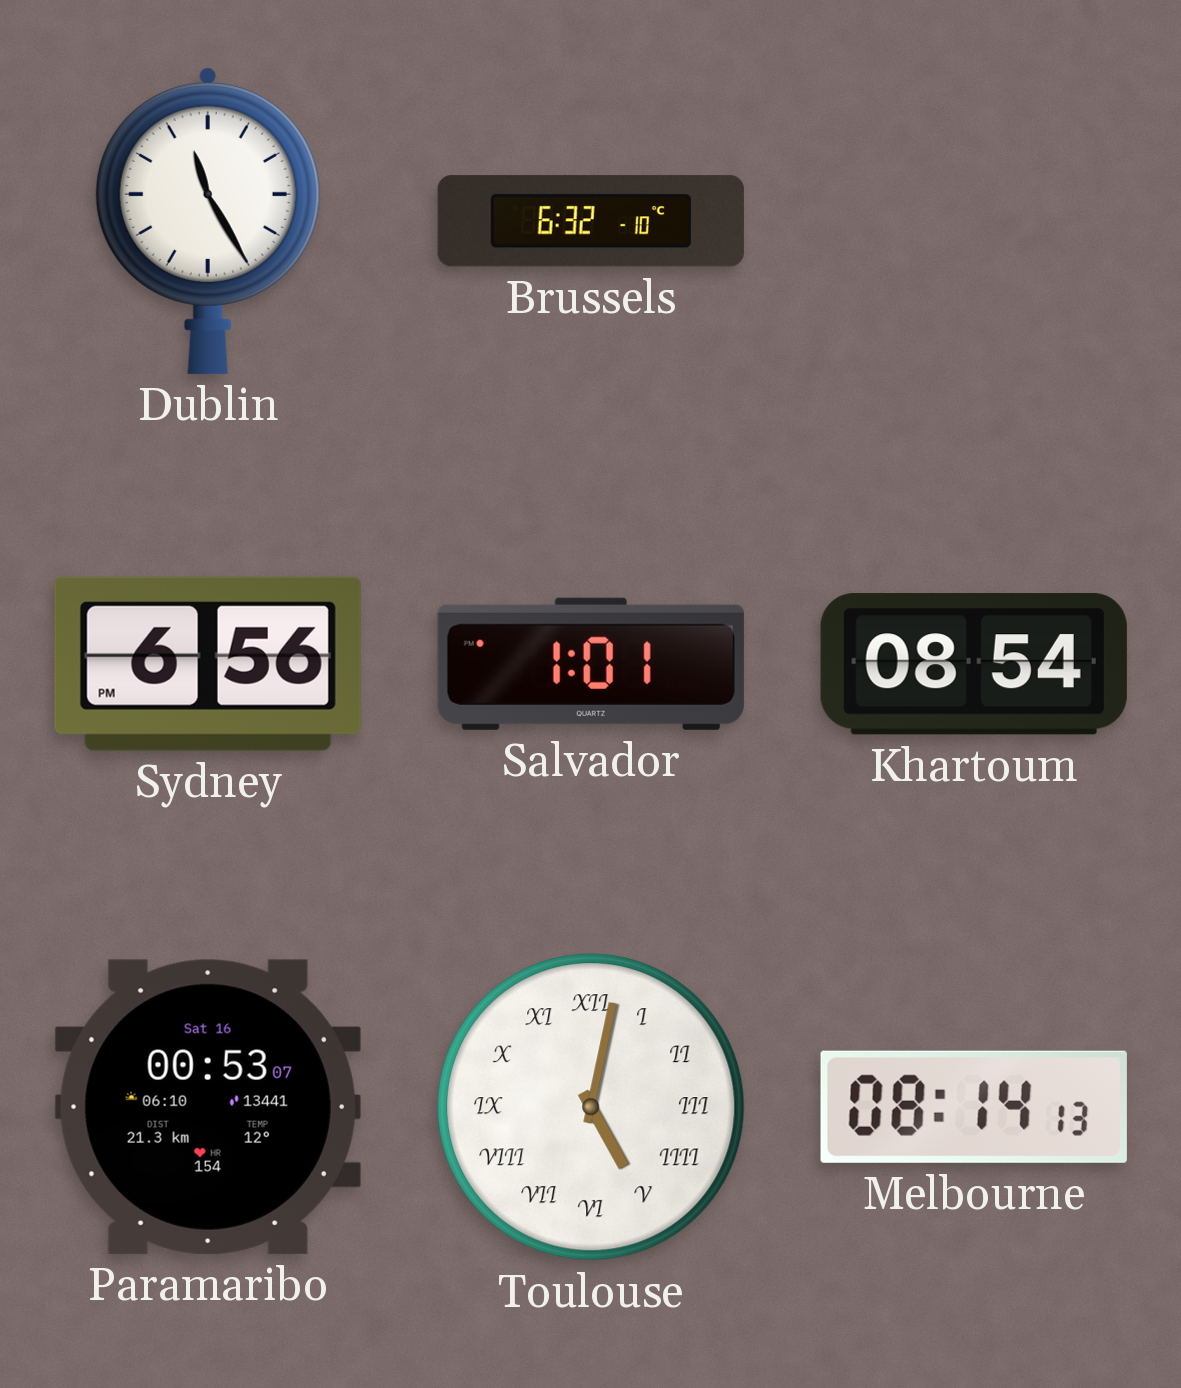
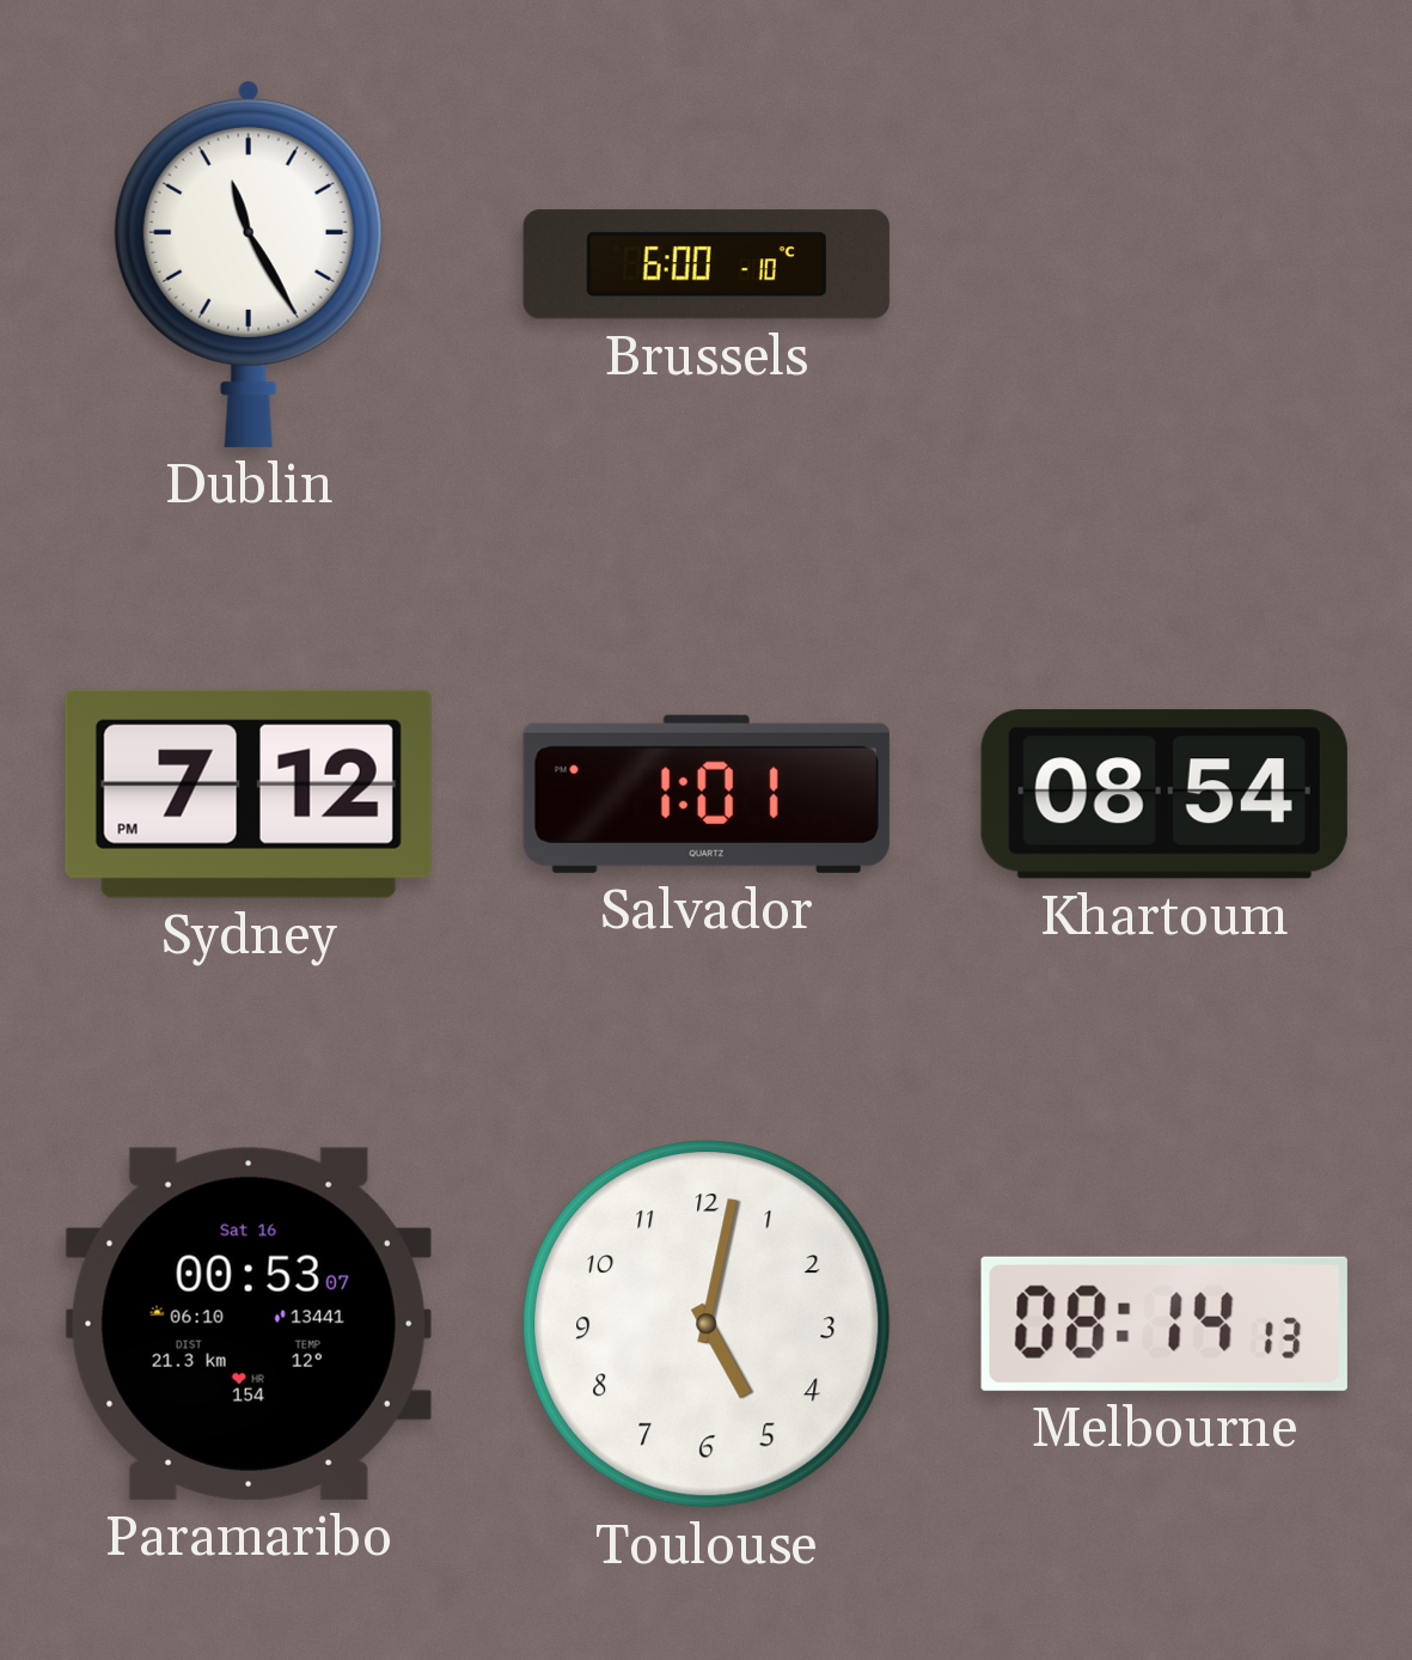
Brussels: 6:32 -> 6:00
Sydney: 6:56 -> 7:12
Toulouse numerals: Roman -> Arabic
